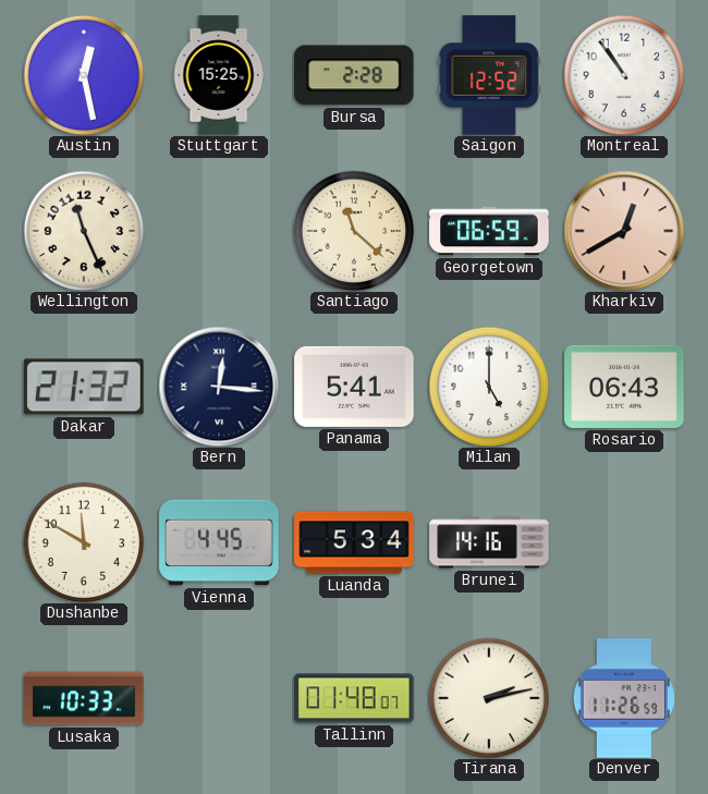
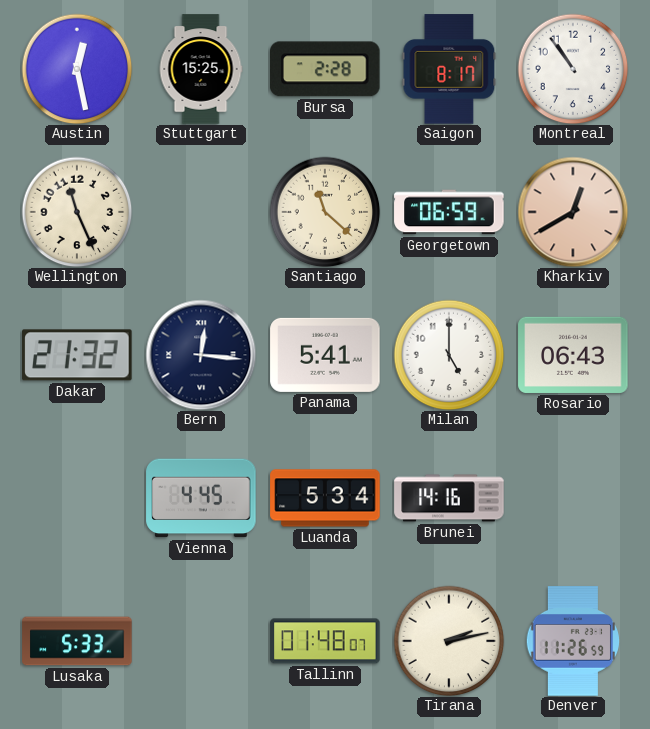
Saigon: 12:52 -> 8:17
Dushanbe: 11:50 -> none
Lusaka: 10:33 -> 5:33
